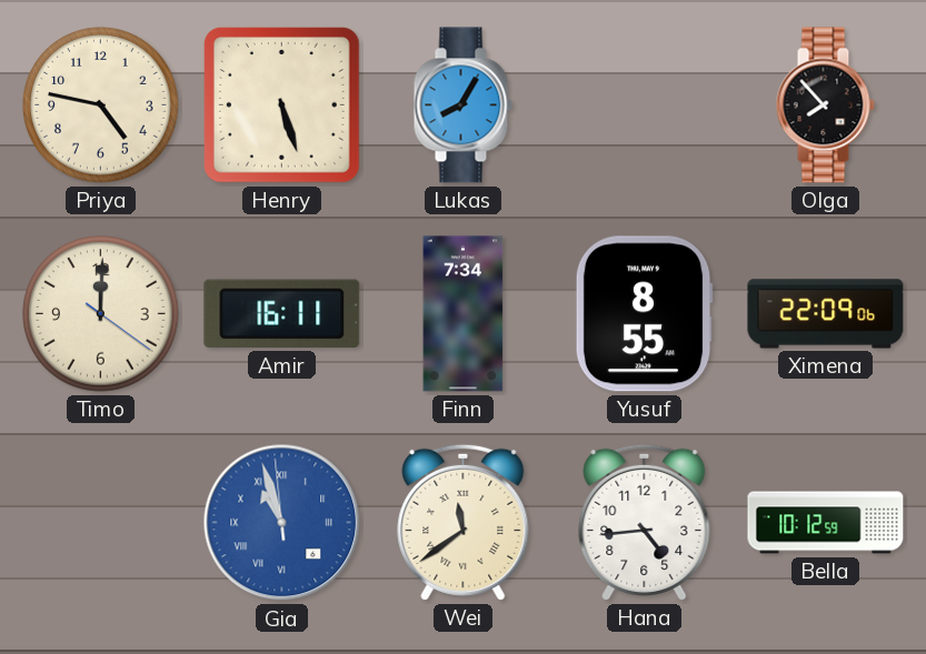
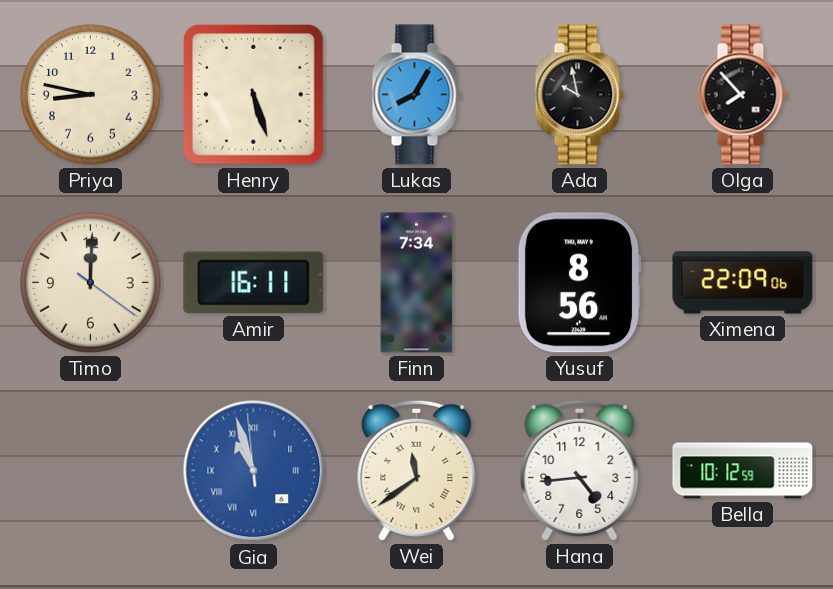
Priya: 4:47 -> 8:47
Ada: none -> 9:58
Yusuf: 8:55 -> 8:56
